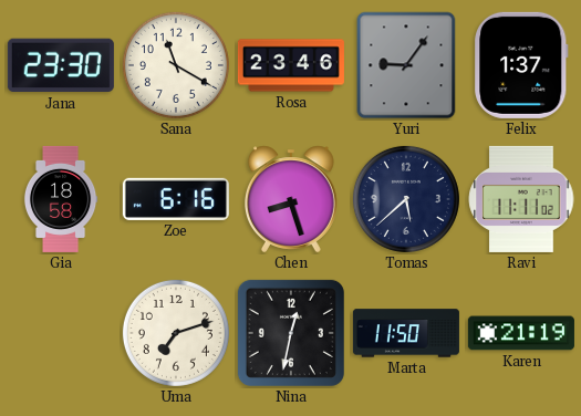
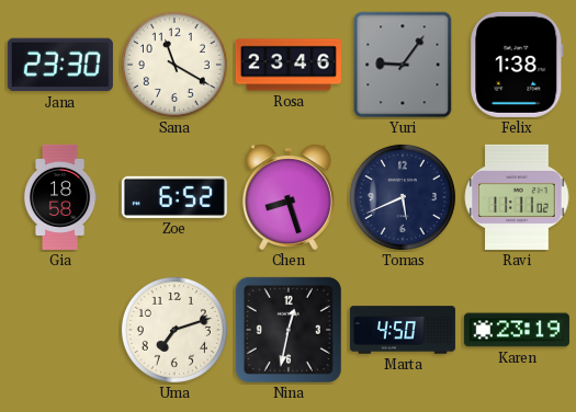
Felix: 1:37 -> 1:38
Zoe: 6:16 -> 6:52
Tomas: 5:38 -> 5:41
Marta: 11:50 -> 4:50
Karen: 21:19 -> 23:19
